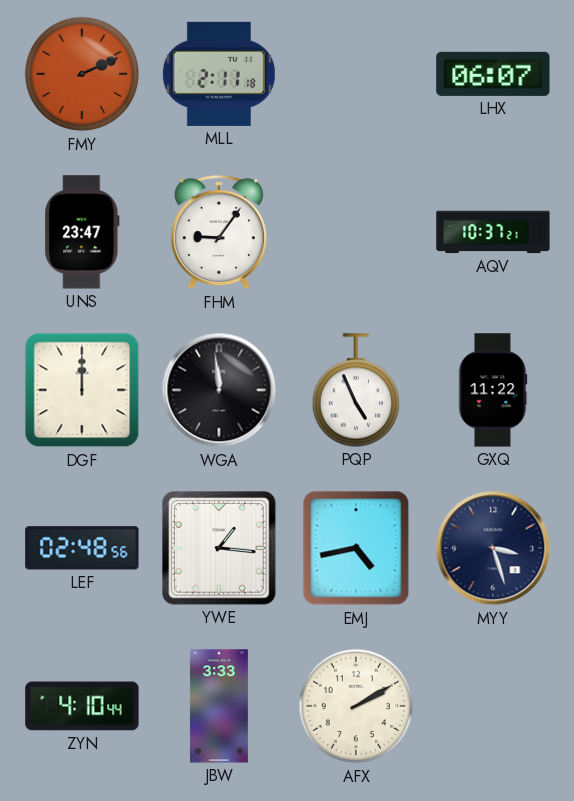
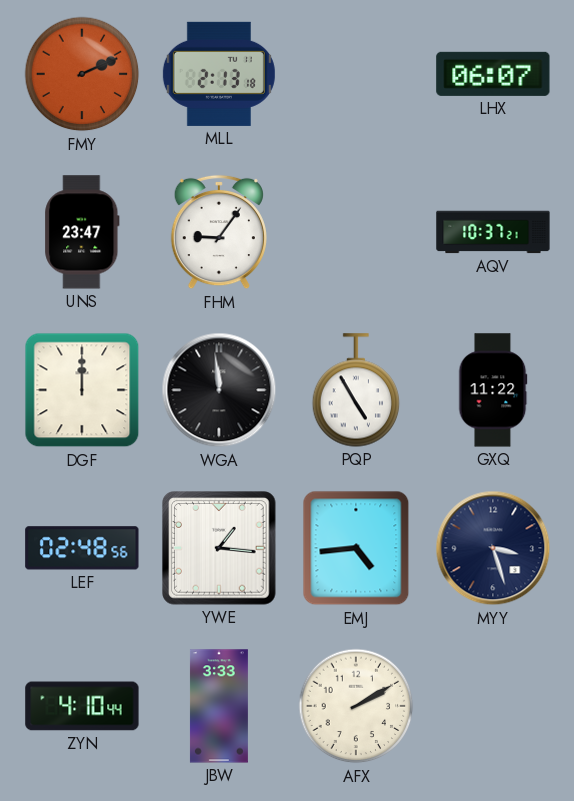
MLL: 2:11 -> 2:13
PQP: 4:56 -> 4:55
EMJ: 4:43 -> 4:44
